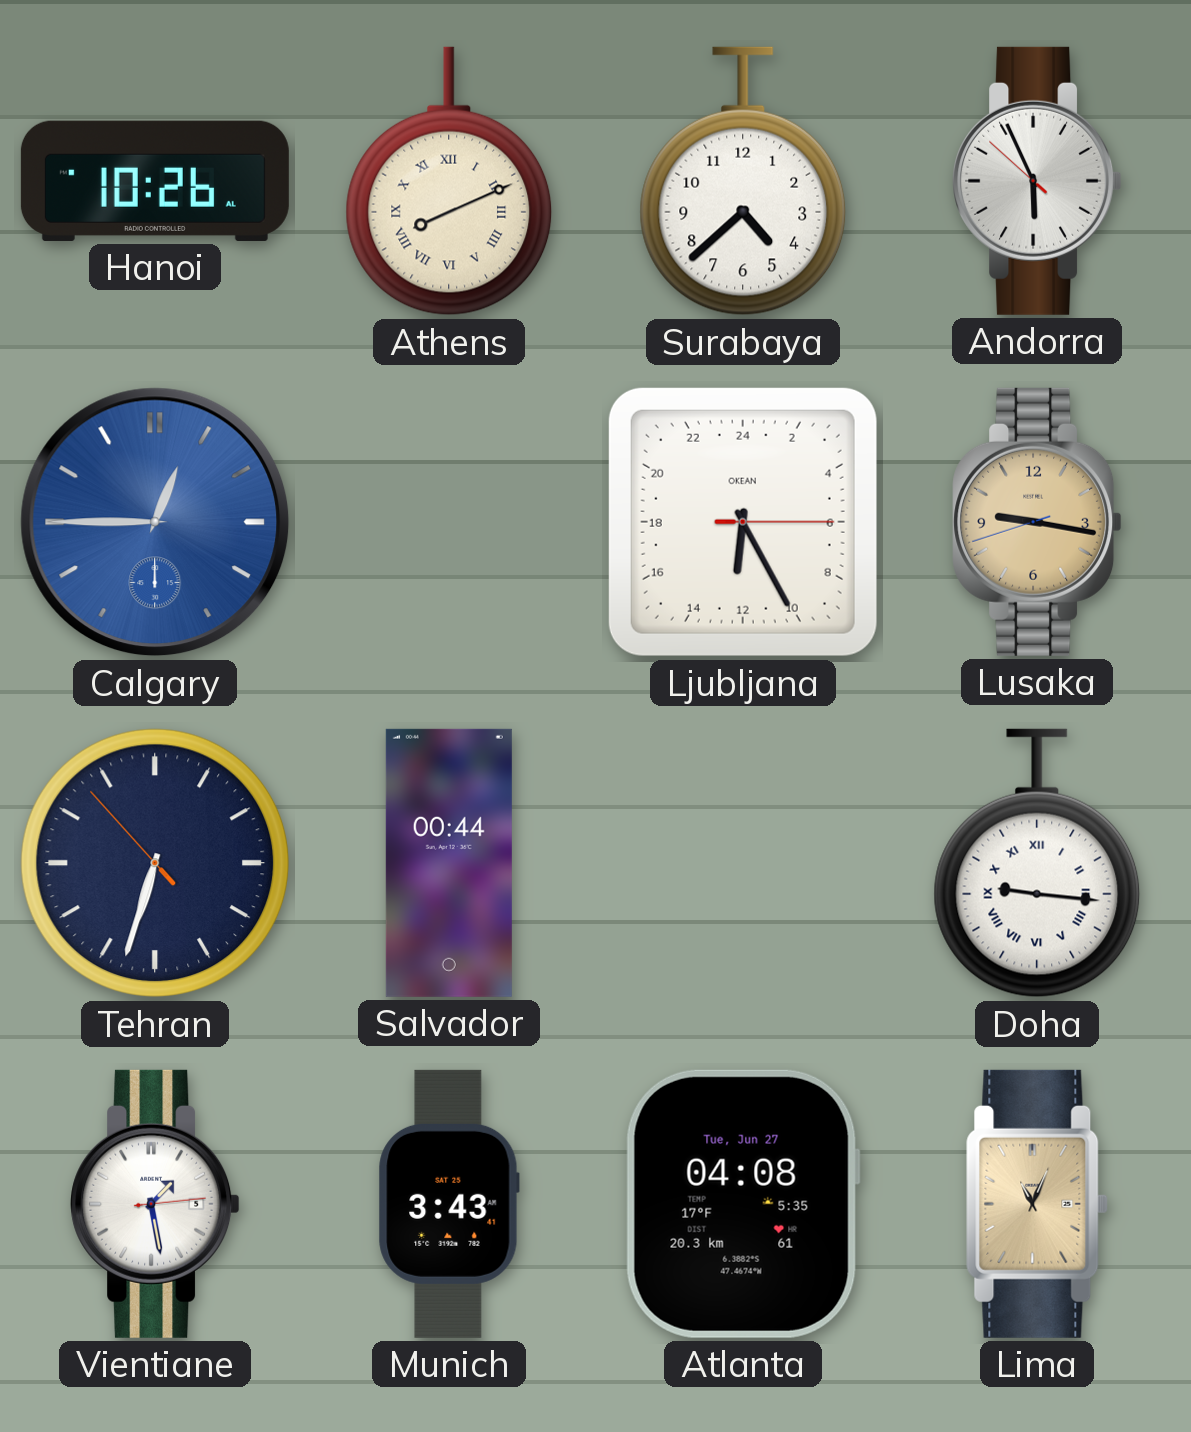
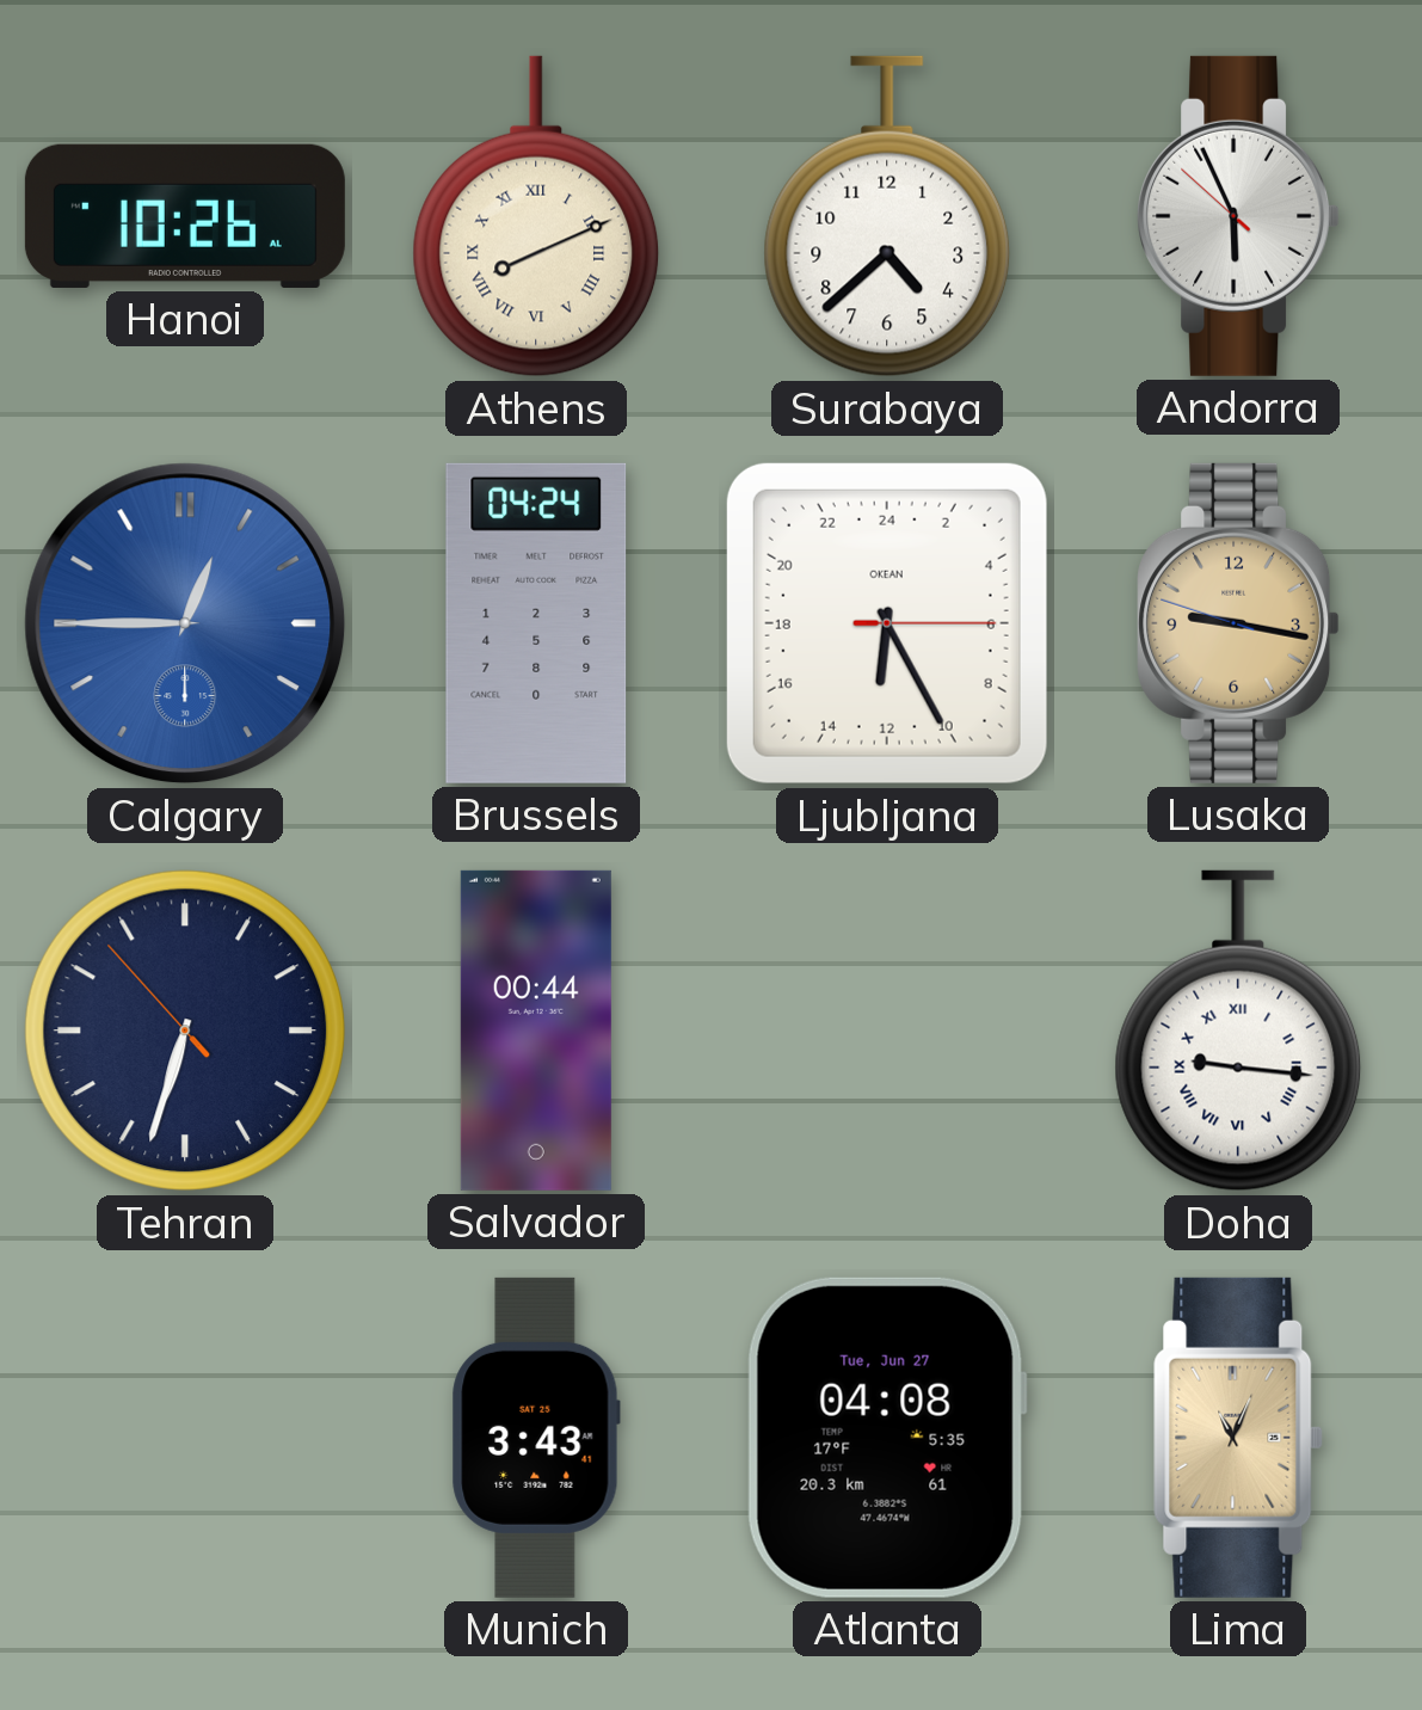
Brussels: none -> 04:24
Lusaka: 9:16:42 -> 9:16:48
Vientiane: 1:28 -> none
